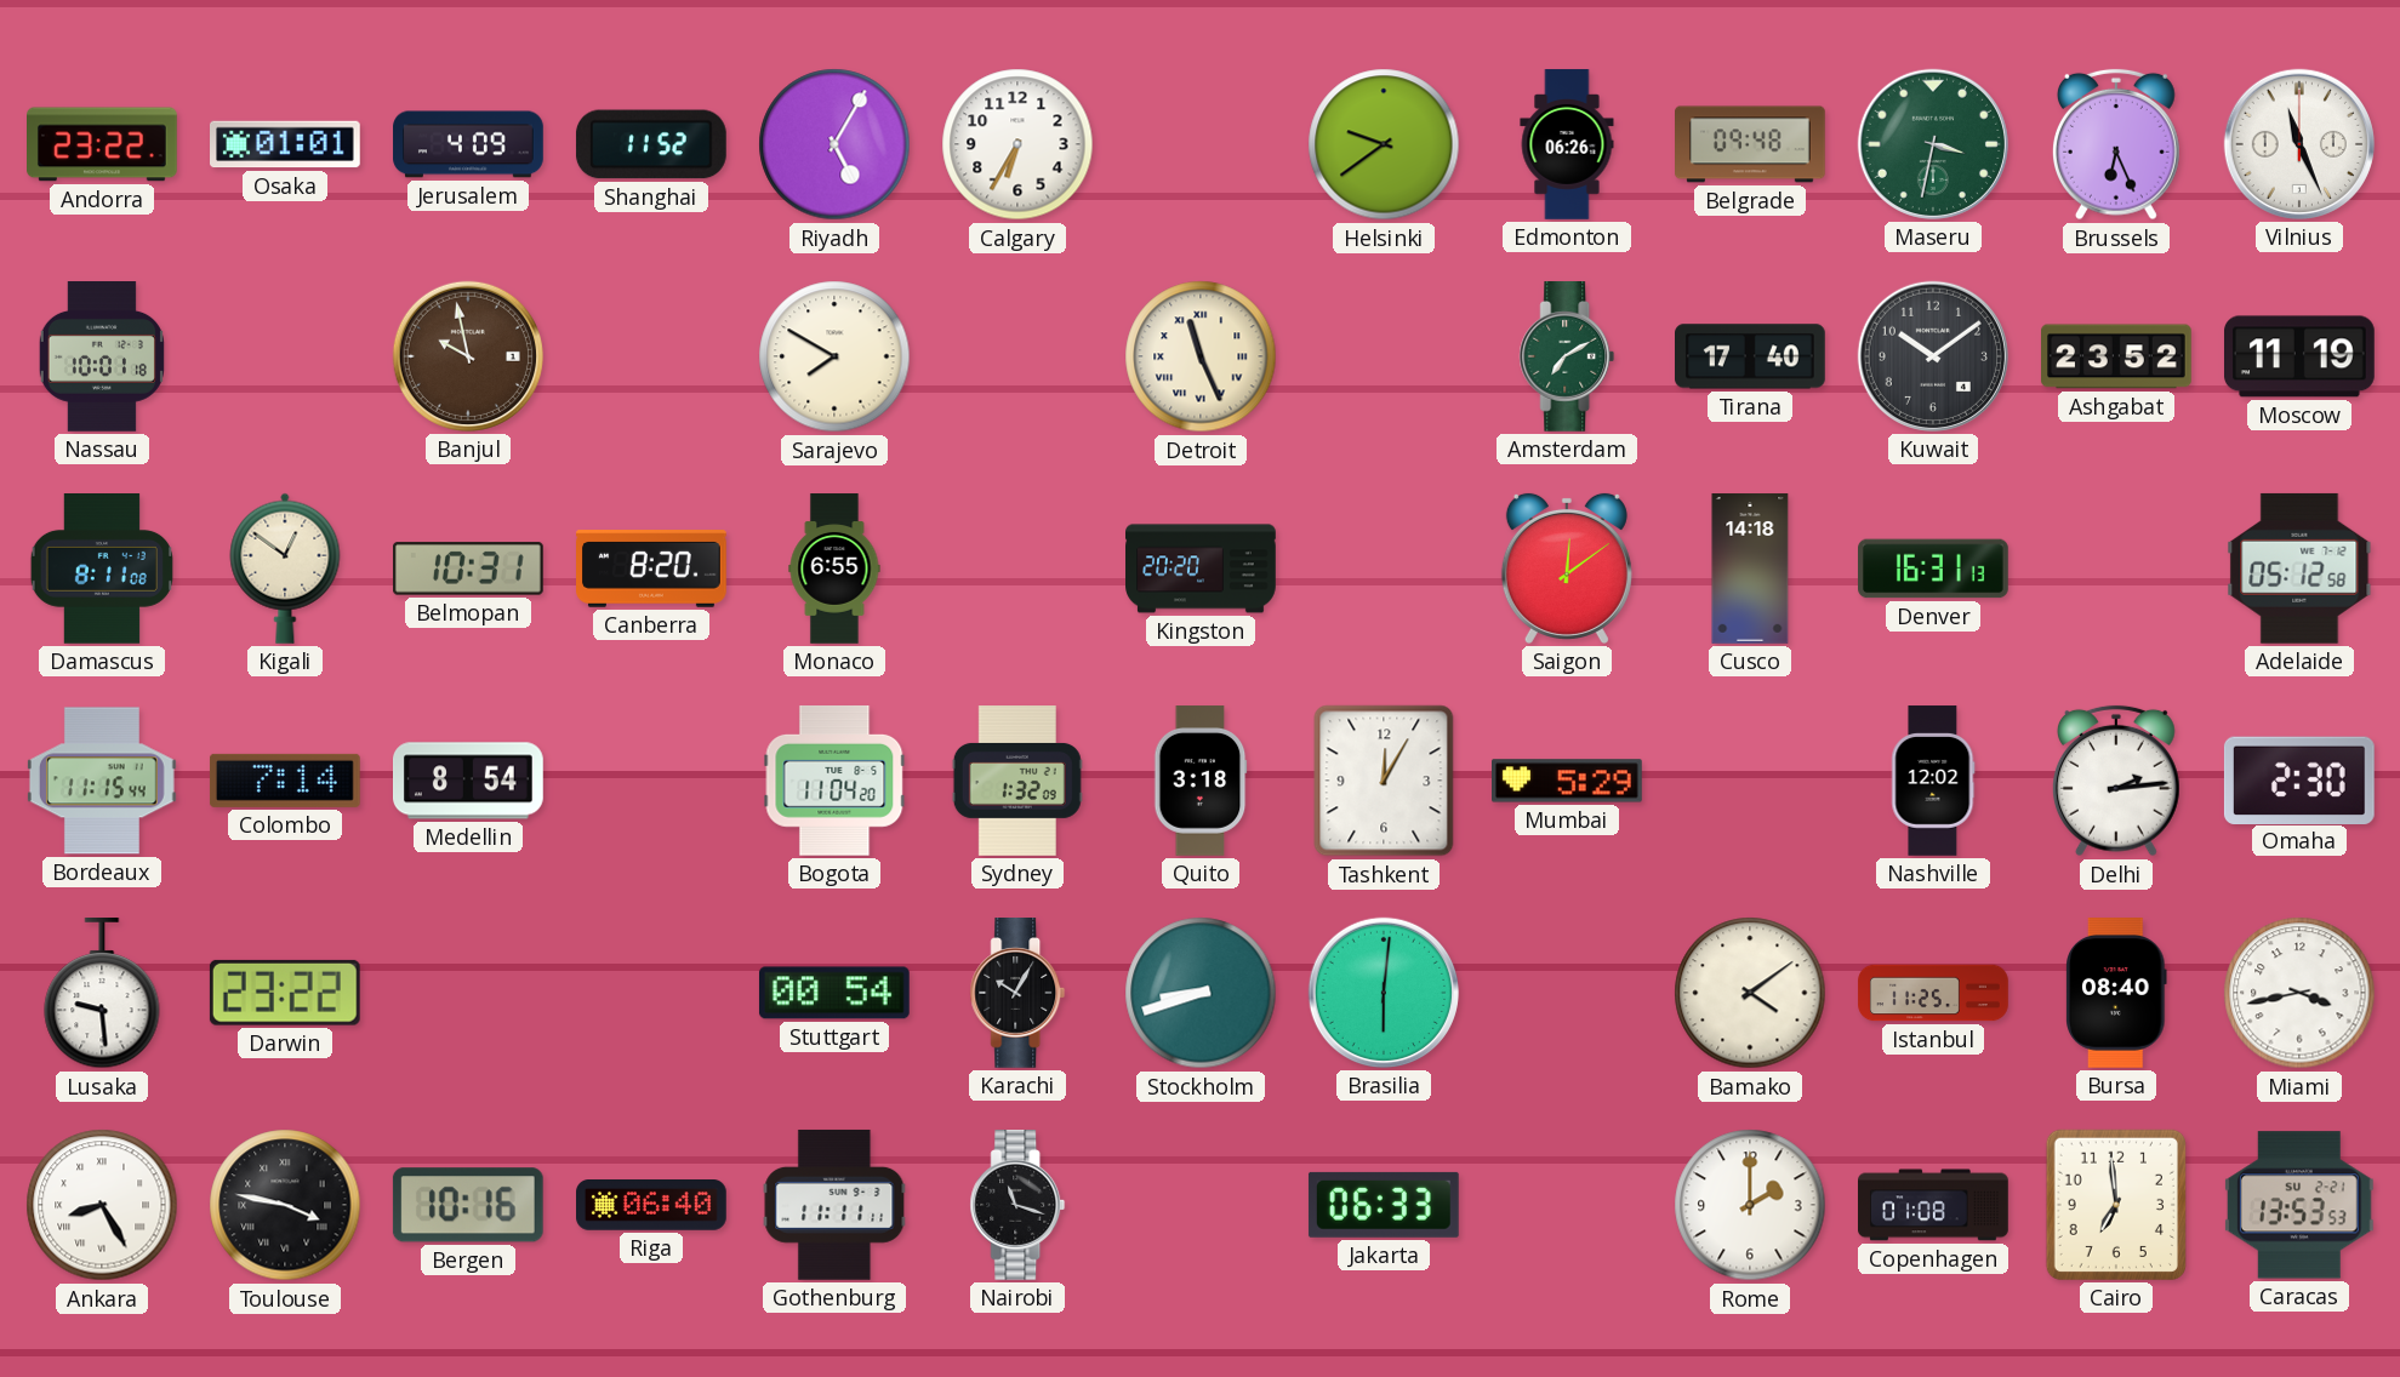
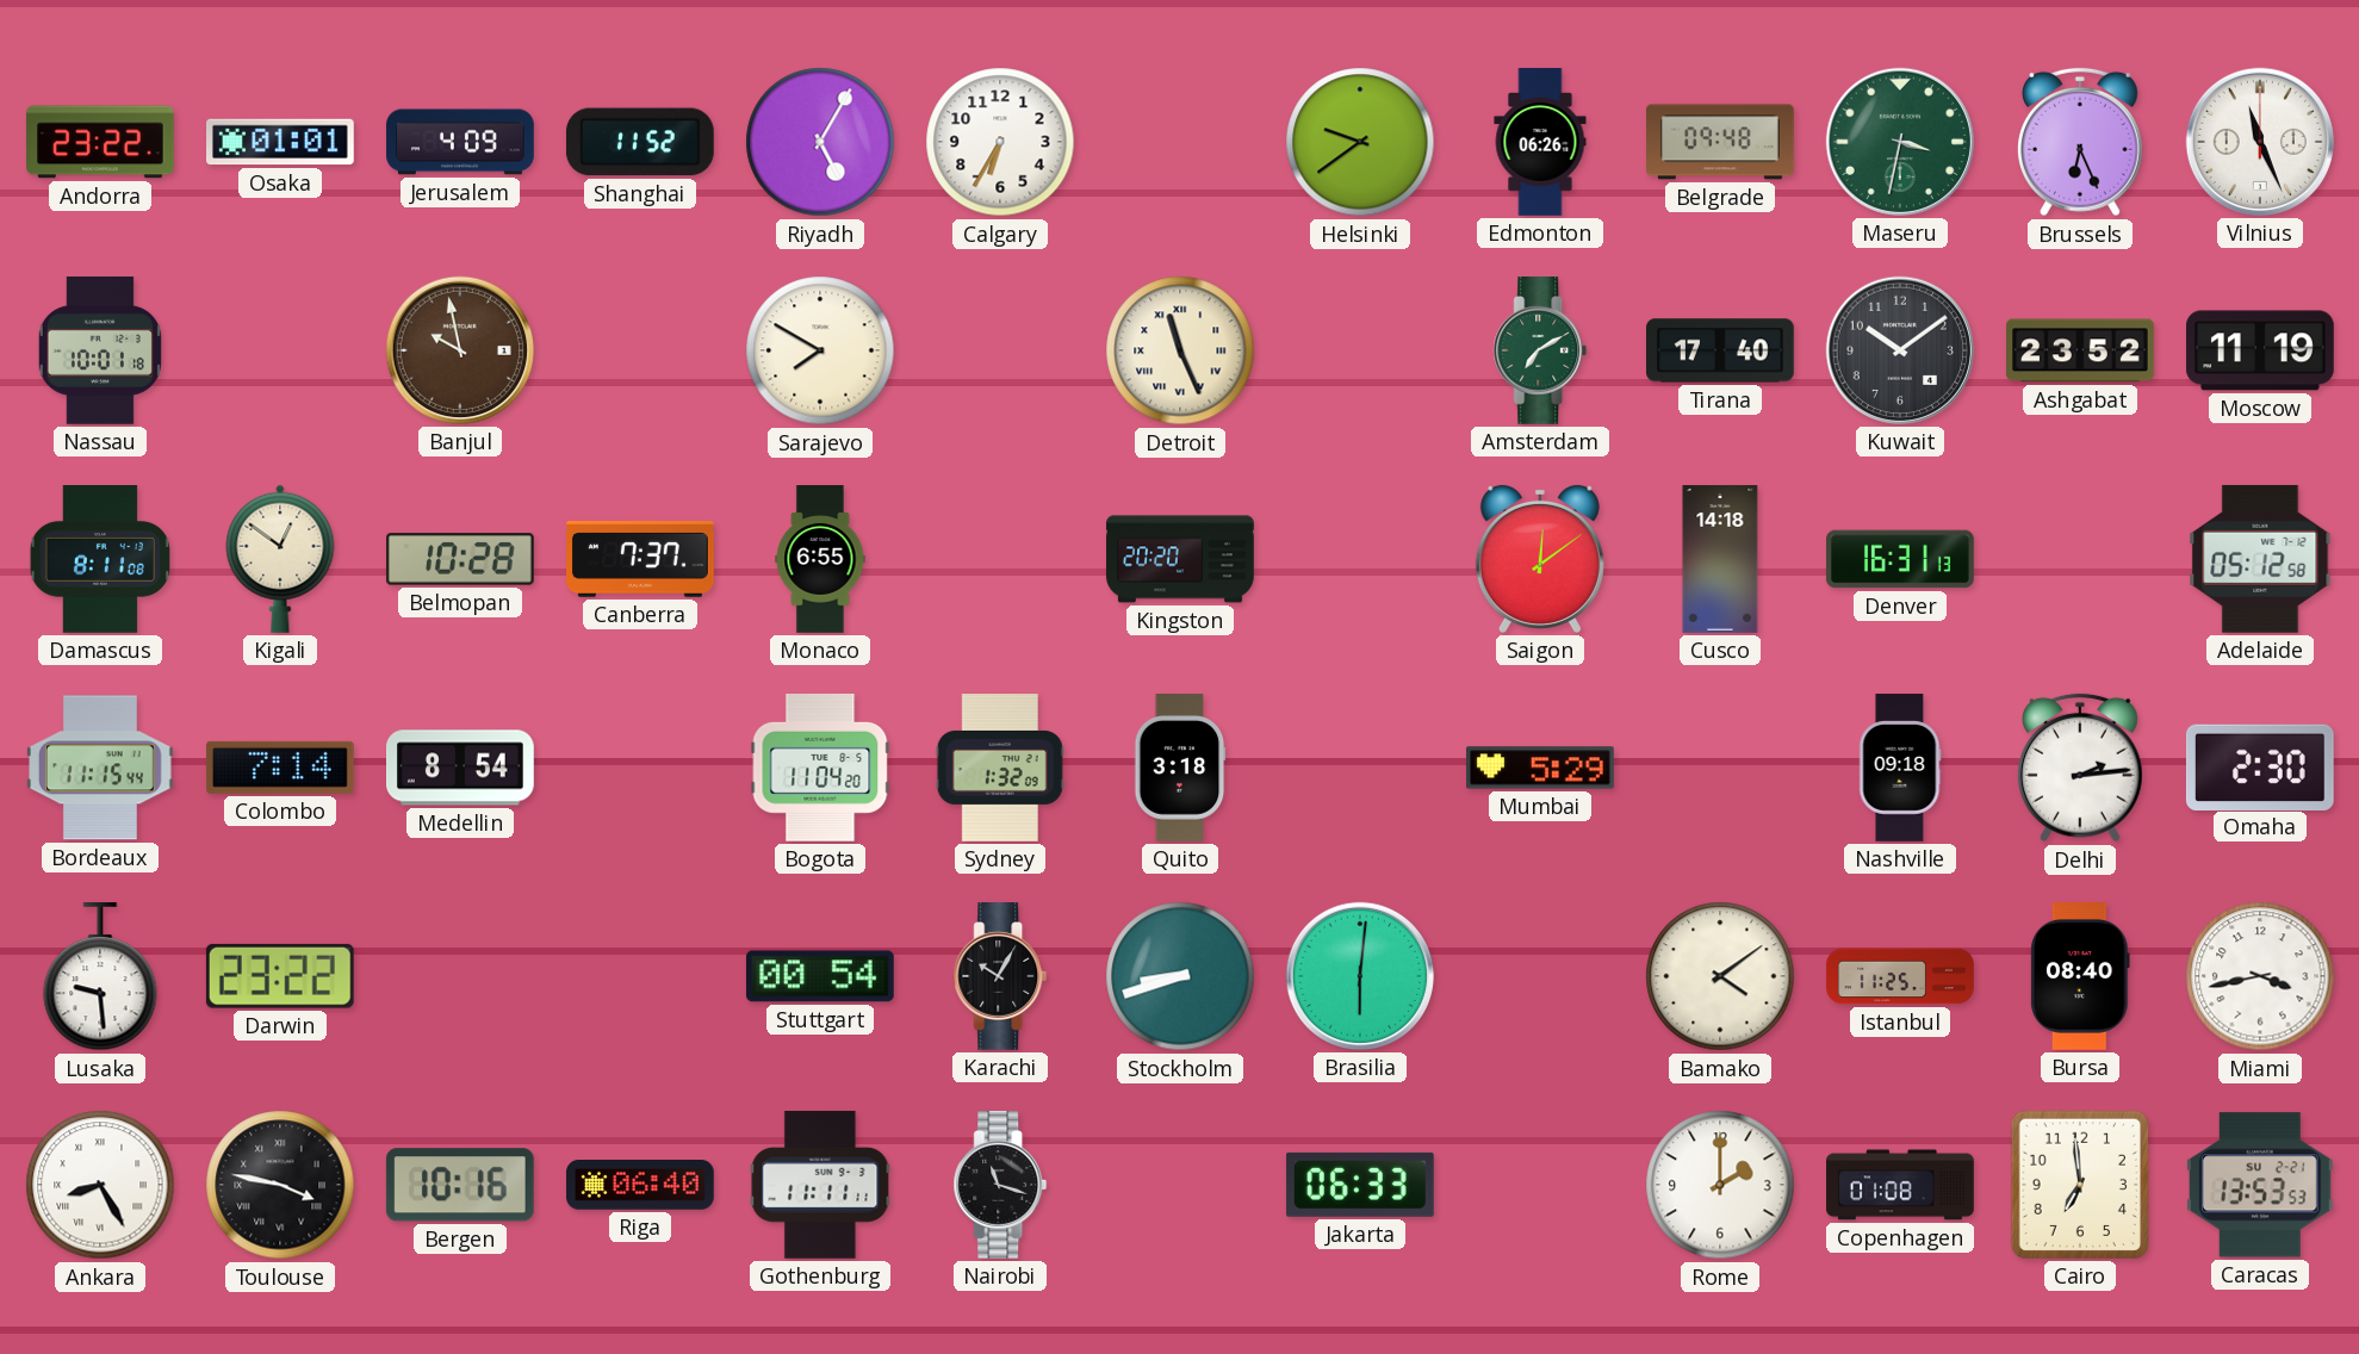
Belmopan: 10:31 -> 10:28
Canberra: 8:20 -> 7:37
Tashkent: 12:05 -> none
Nashville: 12:02 -> 09:18
